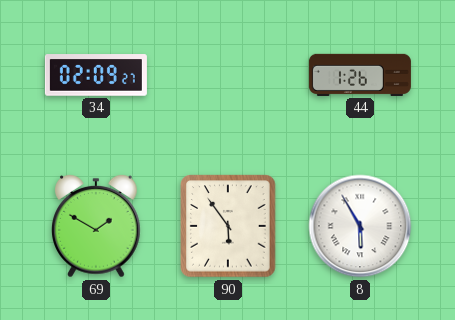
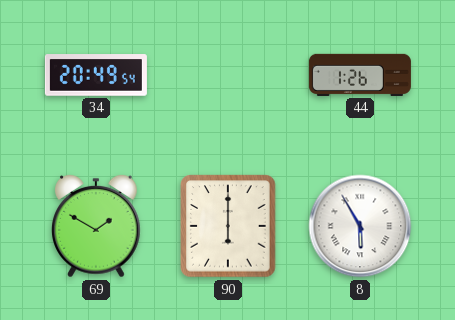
34: 02:09 -> 20:49
90: 5:54 -> 6:00
